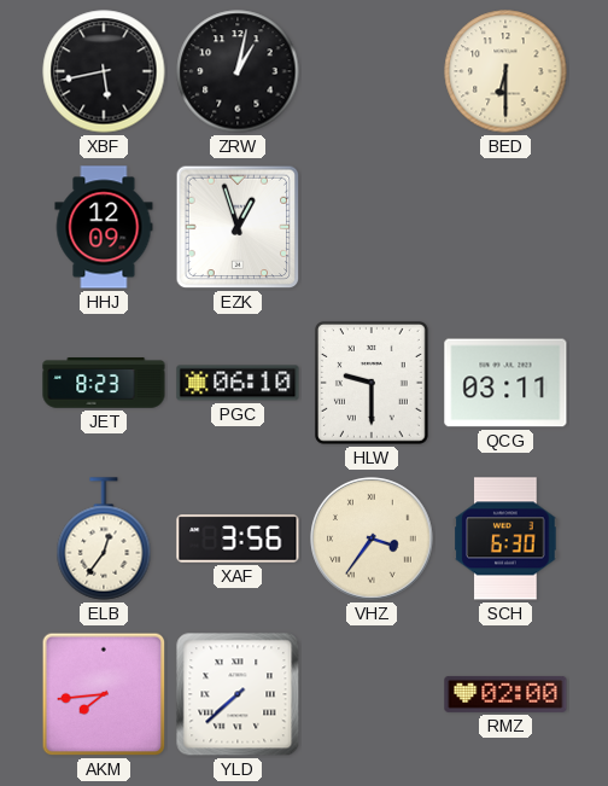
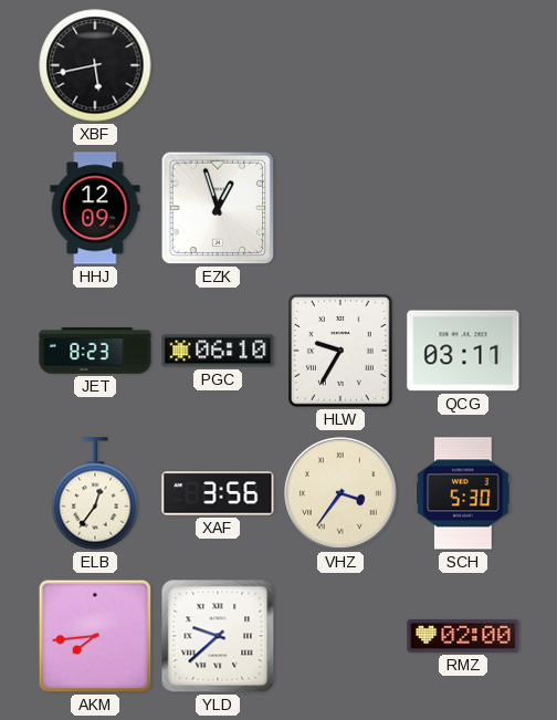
ZRW: 1:02 -> none
BED: 6:30 -> none
HLW: 9:30 -> 9:35
SCH: 6:30 -> 5:30
YLD: 7:38 -> 9:38
